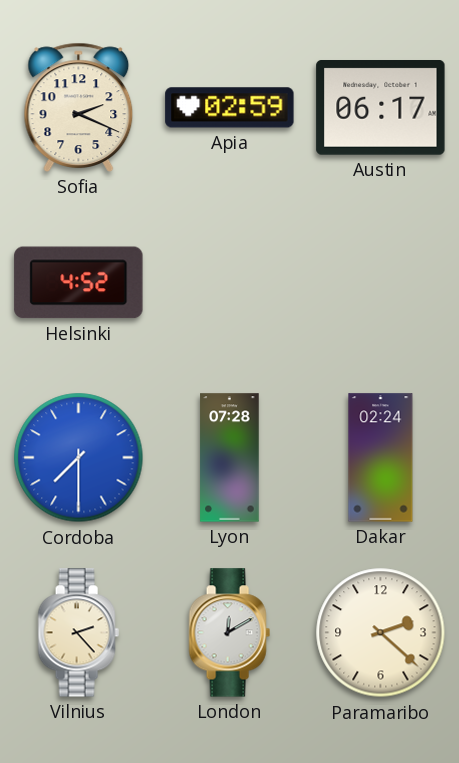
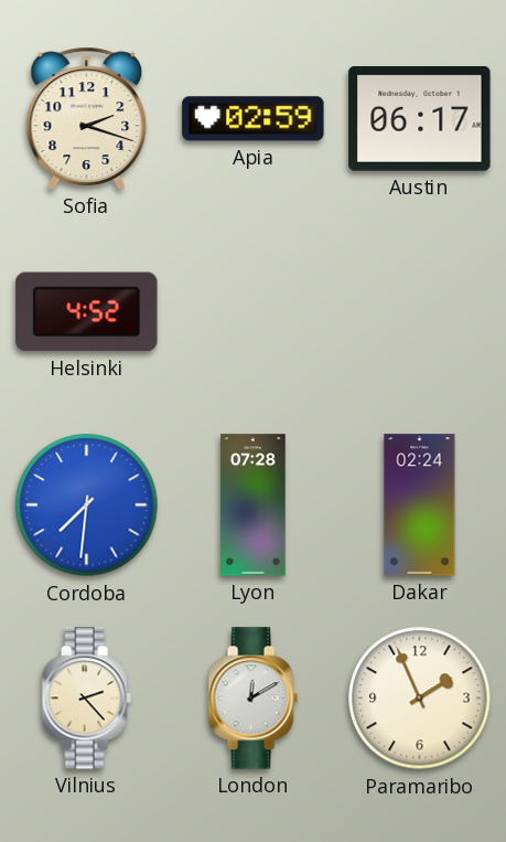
Sofia: 2:19 -> 2:18
Cordoba: 7:30 -> 7:31
Paramaribo: 2:22 -> 1:56
